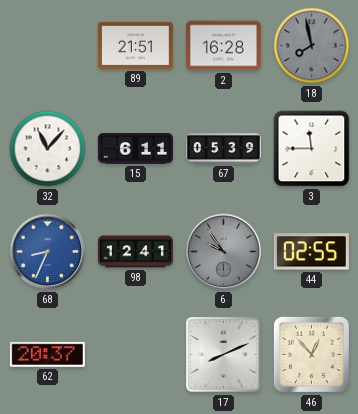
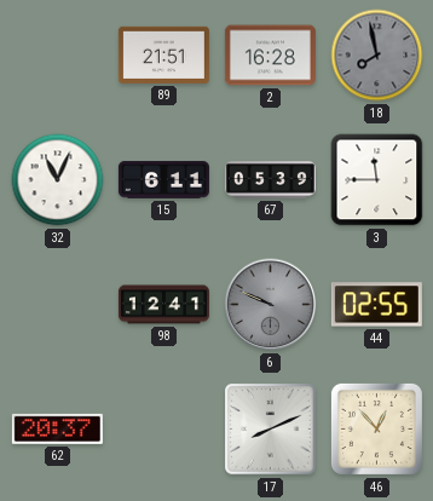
32: 11:07 -> 11:04
68: 8:34 -> none
6: 9:54 -> 9:49
